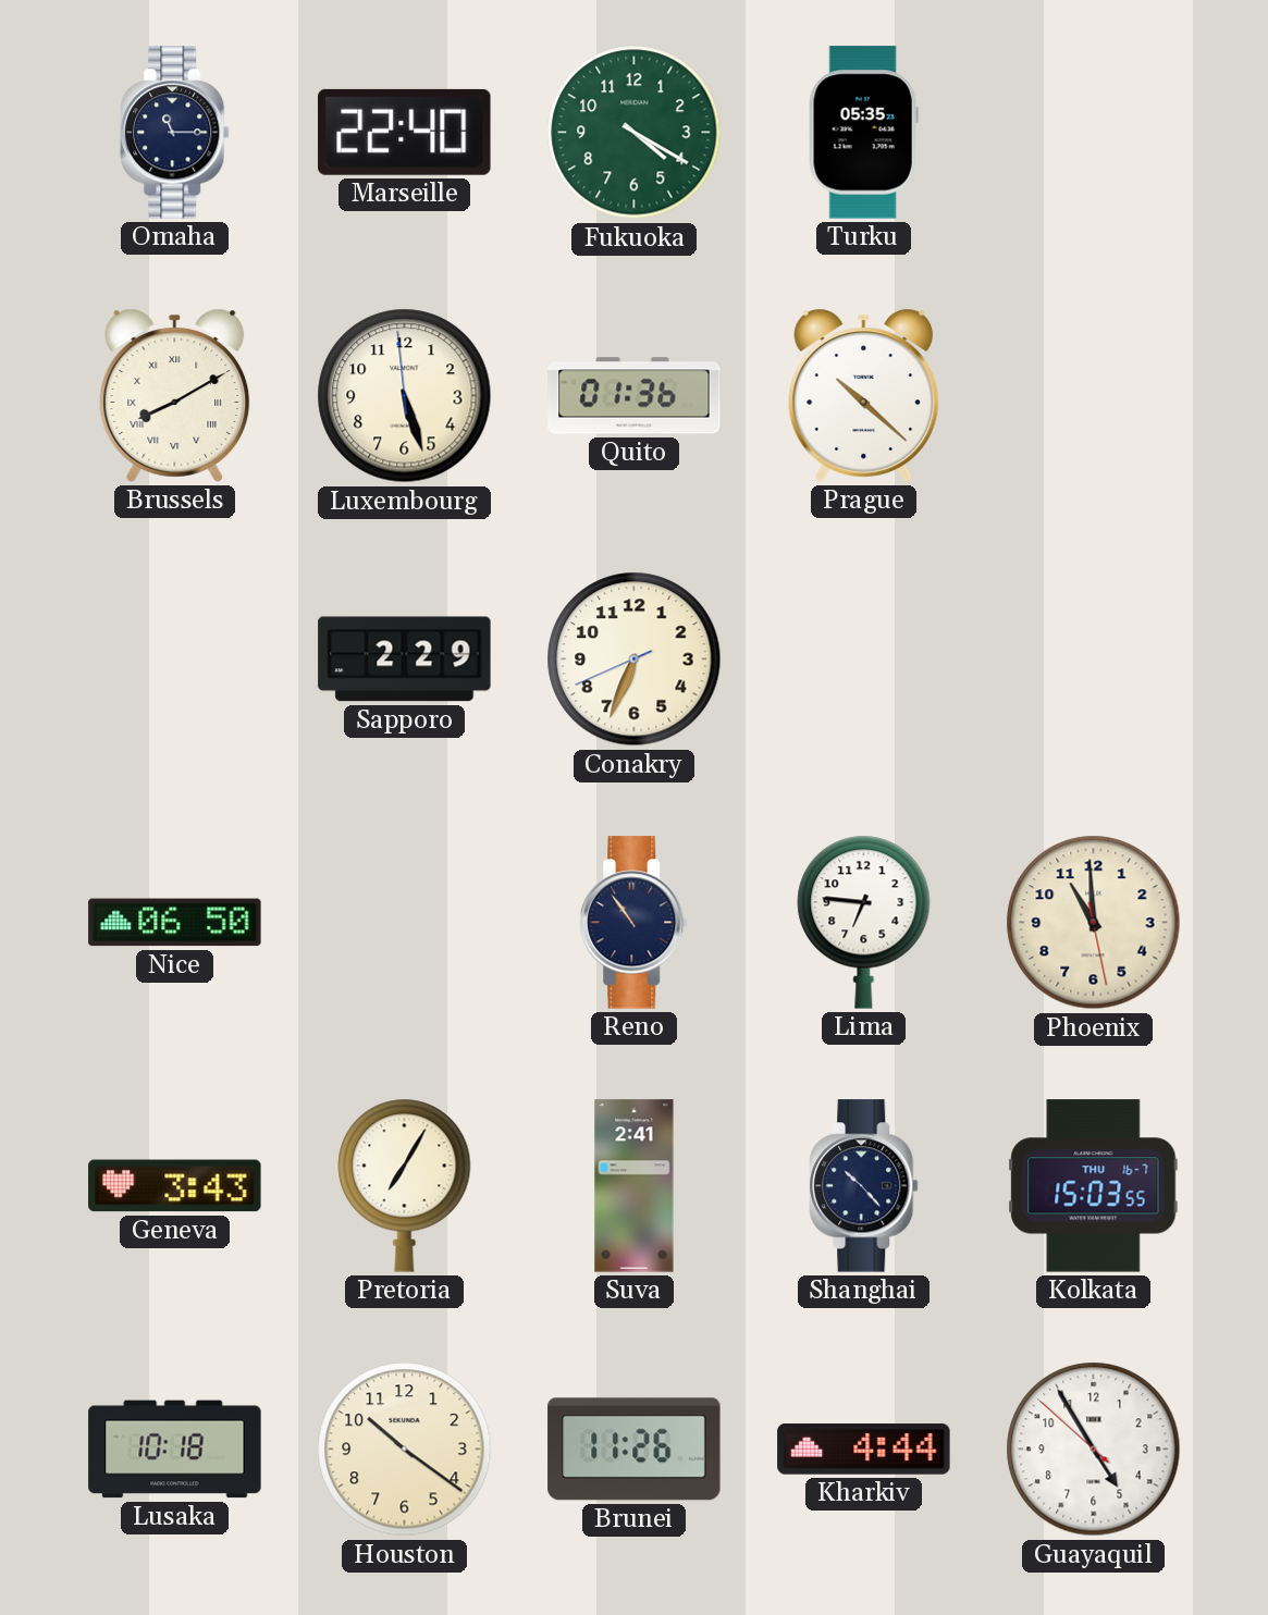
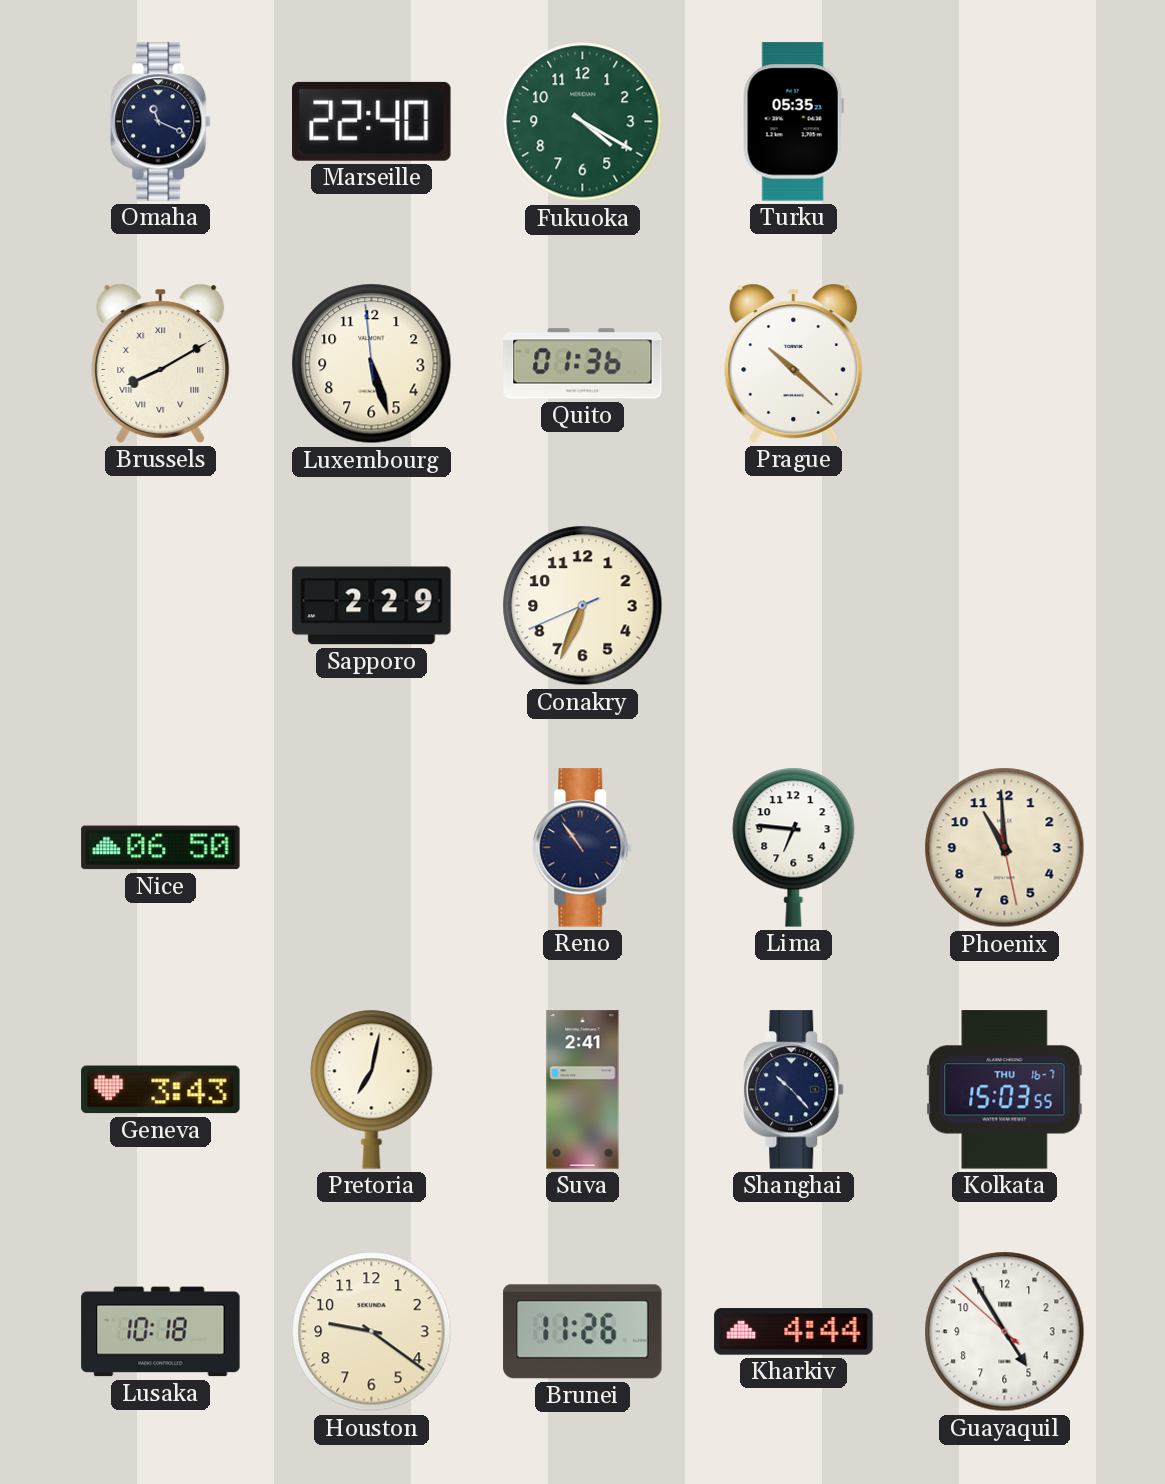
Omaha: 11:15 -> 11:19
Pretoria: 7:05 -> 7:02
Houston: 10:21 -> 9:21
